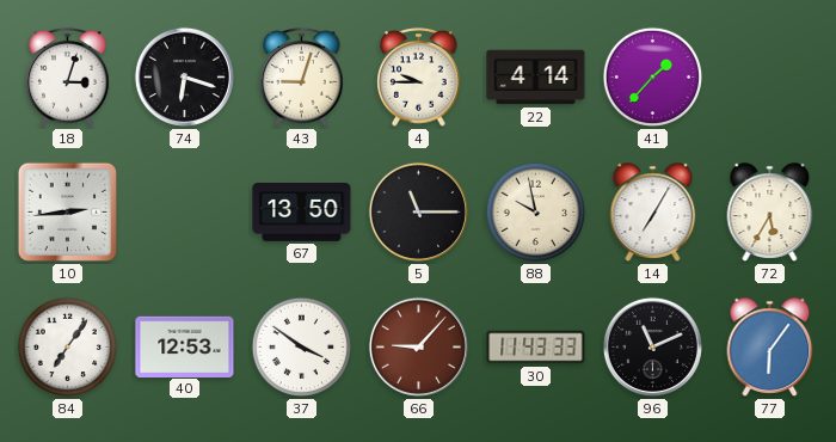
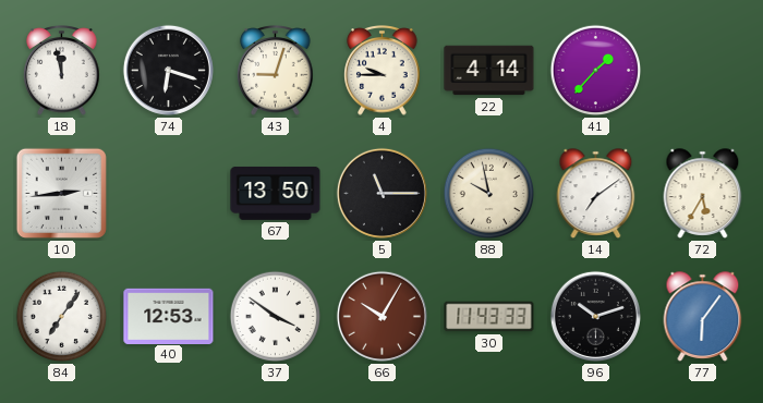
18: 3:03 -> 11:58
14: 7:05 -> 7:09
66: 9:07 -> 10:05
96: 11:11 -> 10:12
